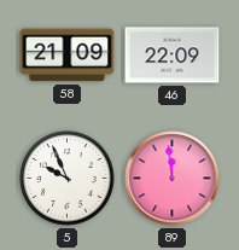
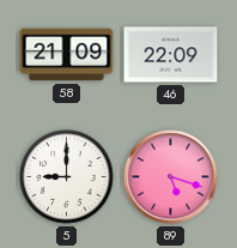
5: 9:56 -> 9:00
89: 11:59 -> 5:18
